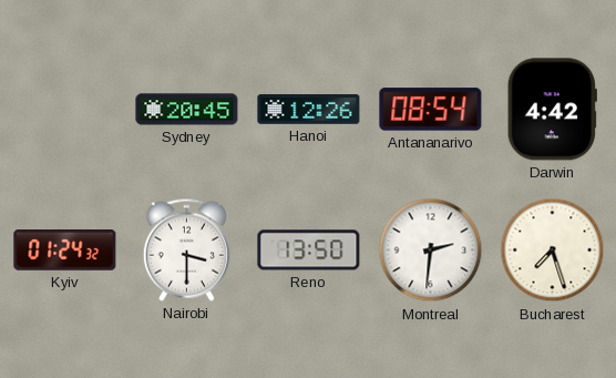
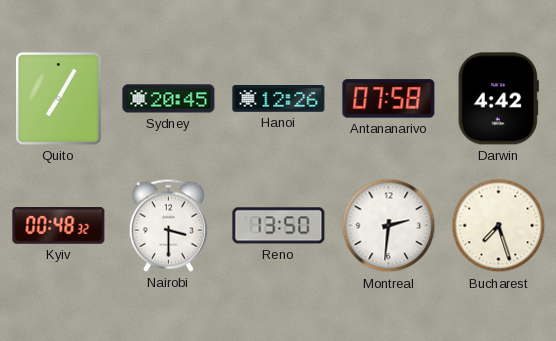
Quito: none -> 7:05
Antananarivo: 08:54 -> 07:58
Kyiv: 01:24 -> 00:48
